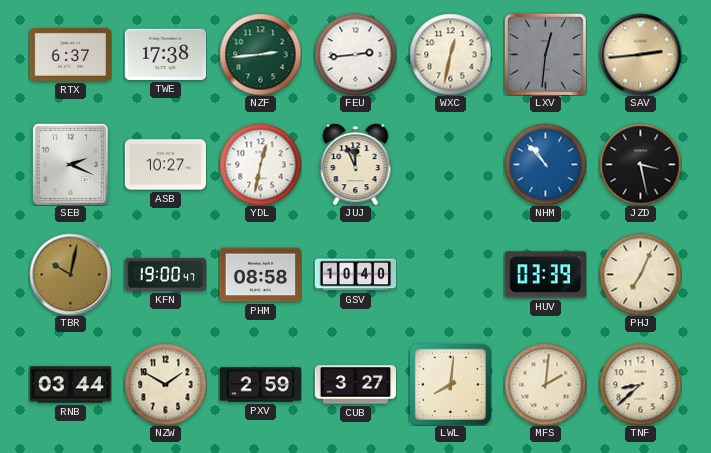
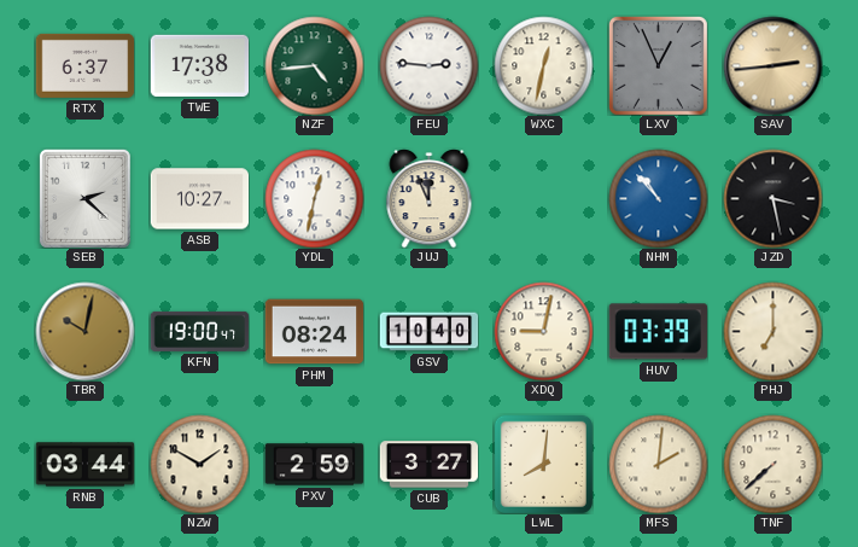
NZF: 2:44 -> 4:44
FEU: 2:44 -> 2:46
LXV: 12:31 -> 12:56
SEB: 2:19 -> 2:22
PHM: 08:58 -> 08:24
XDQ: none -> 9:02
PHJ: 7:04 -> 7:00
TNF: 8:38 -> 7:38
